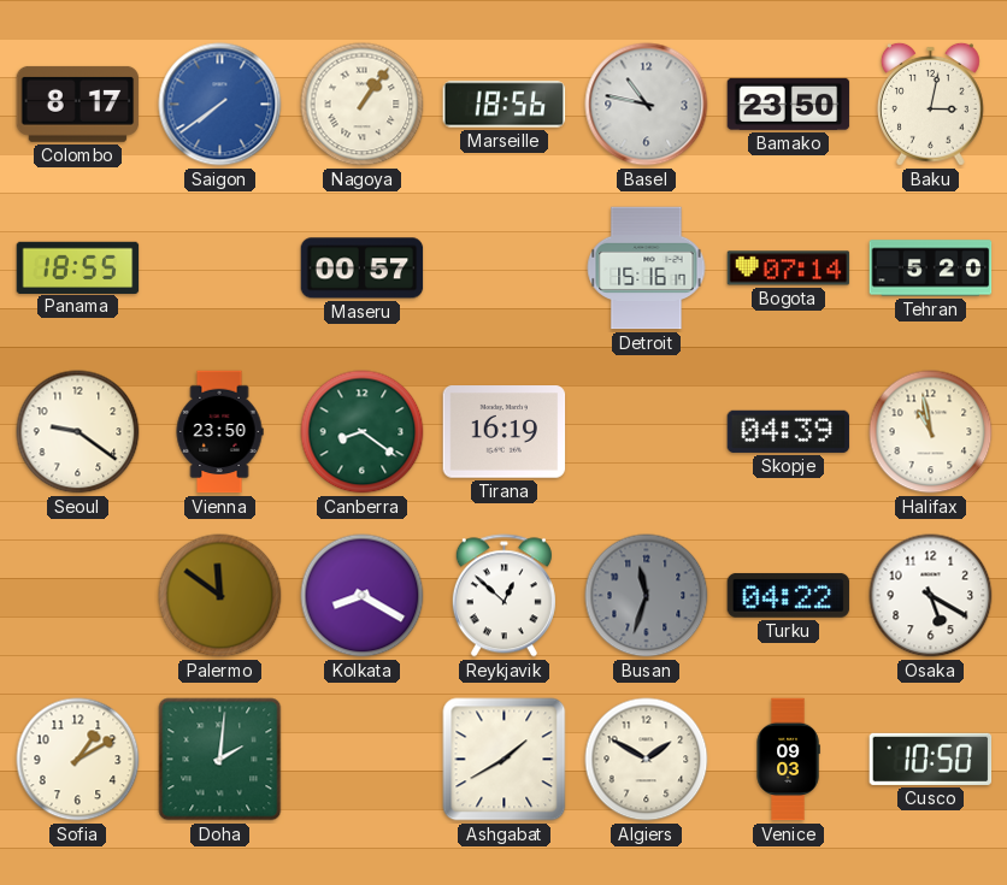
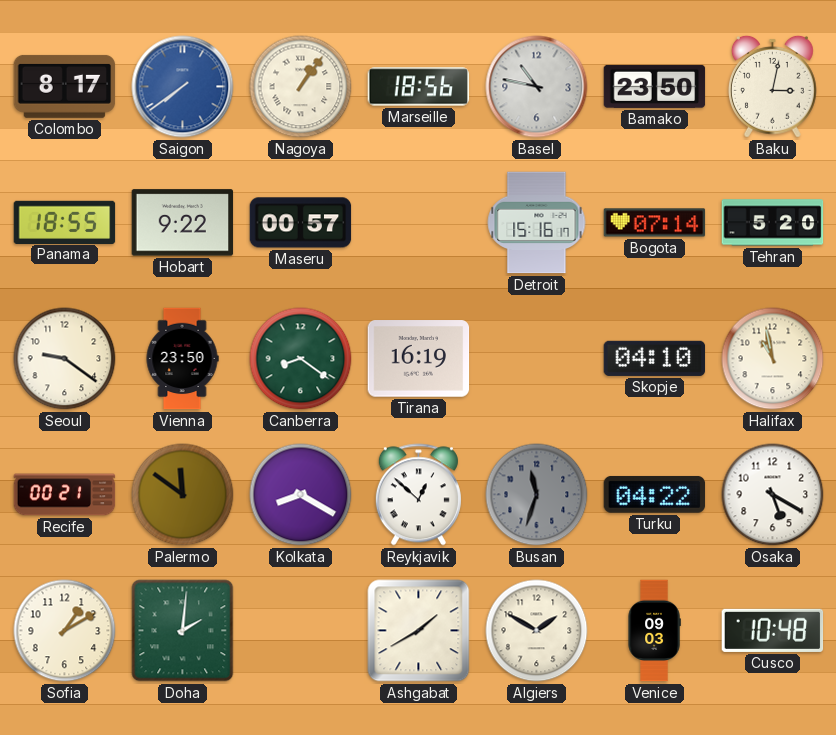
Hobart: none -> 9:22
Skopje: 04:39 -> 04:10
Recife: none -> 00:21
Cusco: 10:50 -> 10:48
